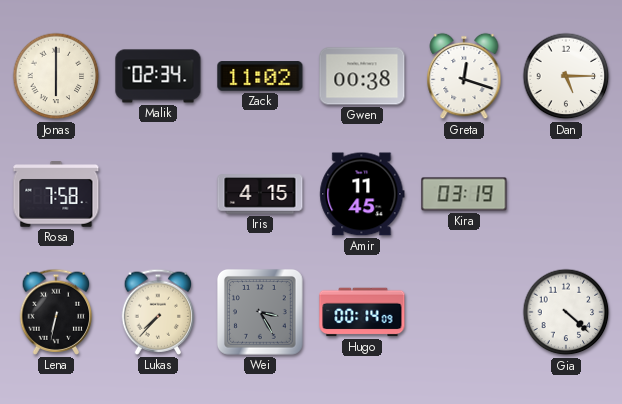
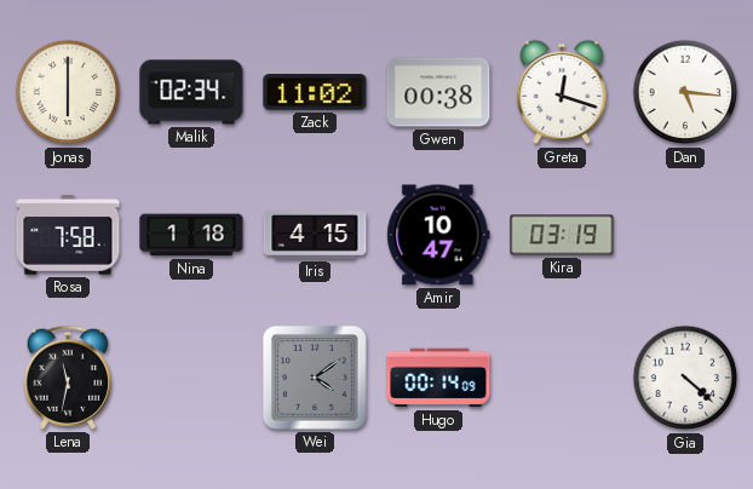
Dan: 5:15 -> 5:16
Nina: none -> 1:18
Amir: 11:45 -> 10:47
Lena: 6:32 -> 11:32
Lukas: 7:37 -> none
Wei: 3:25 -> 4:09
